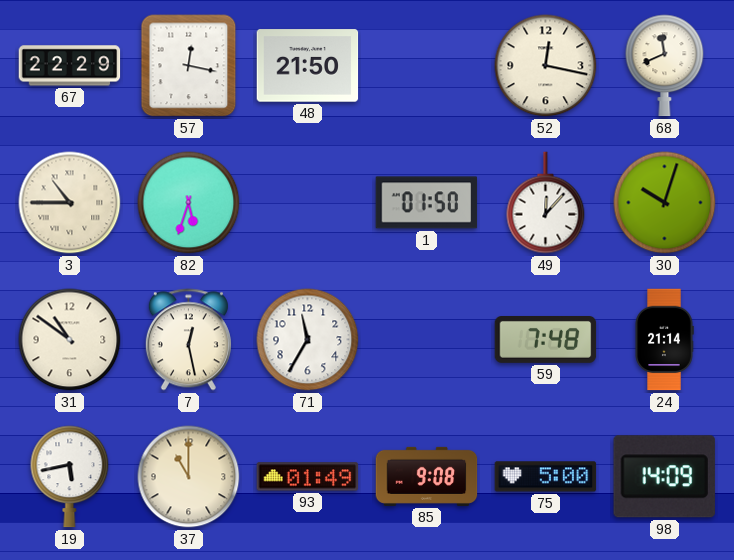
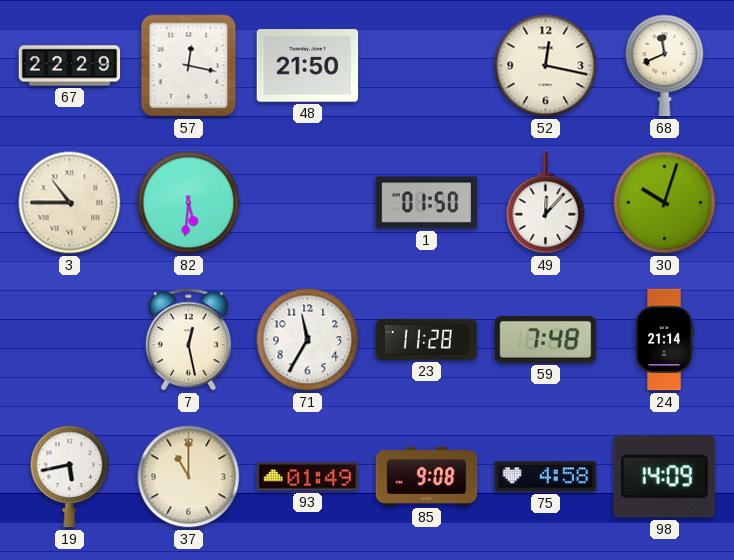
82: 5:33 -> 5:31
31: 10:51 -> none
23: none -> 11:28
75: 5:00 -> 4:58
